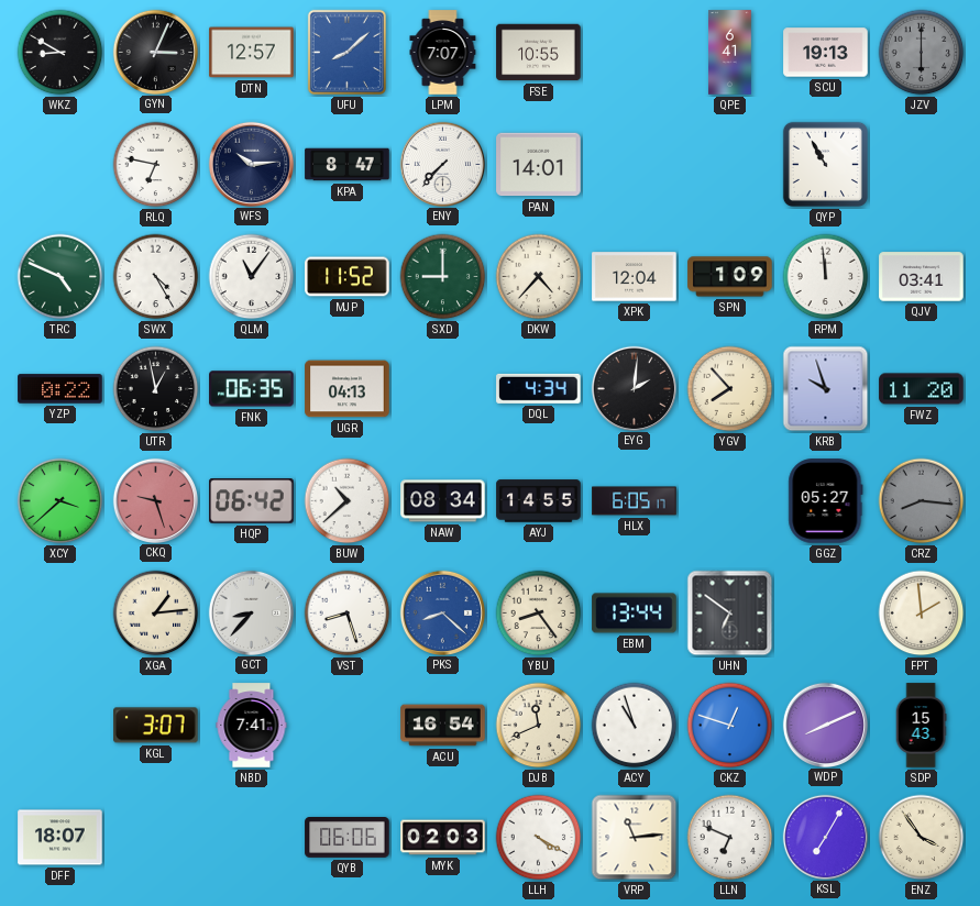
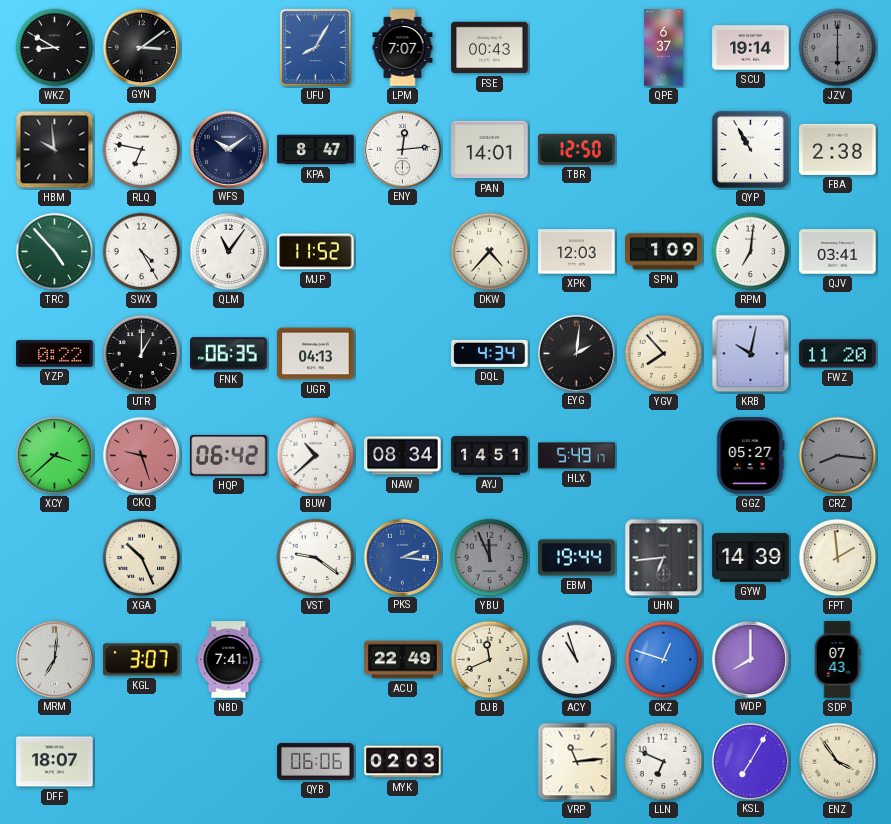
GYN: 3:04 -> 3:09
DTN: 12:57 -> none
UFU: 8:08 -> 8:05
FSE: 10:55 -> 00:43
QPE: 6:41 -> 6:37
SCU: 19:13 -> 19:14
HBM: none -> 9:59
WFS: 10:14 -> 10:09
ENY: 7:37 -> 12:14
TBR: none -> 12:50
FBA: none -> 2:38
TRC: 4:49 -> 4:53
SXD: 9:00 -> none
XPK: 12:04 -> 12:03
RPM: 11:59 -> 7:01
UTR: 12:58 -> 1:00
KRB: 9:57 -> 10:02
AYJ: 14:55 -> 14:51
HLX: 6:05 -> 5:49
XGA: 1:14 -> 10:26
GCT: 8:37 -> none
VST: 8:27 -> 9:21
PKS: 8:22 -> 2:16
YBU: 8:24 -> 11:56
YBU dial: cream -> grey
EBM: 13:44 -> 19:44
UHN: 6:51 -> 6:44
GYW: none -> 14:39
MRM: none -> 7:01
ACU: 16:54 -> 22:49
WDP: 8:11 -> 8:00
SDP: 15:43 -> 07:43
LLH: 4:20 -> none
